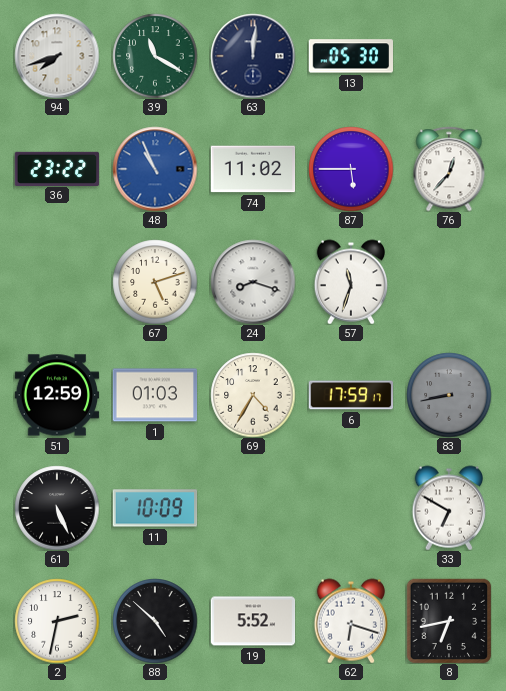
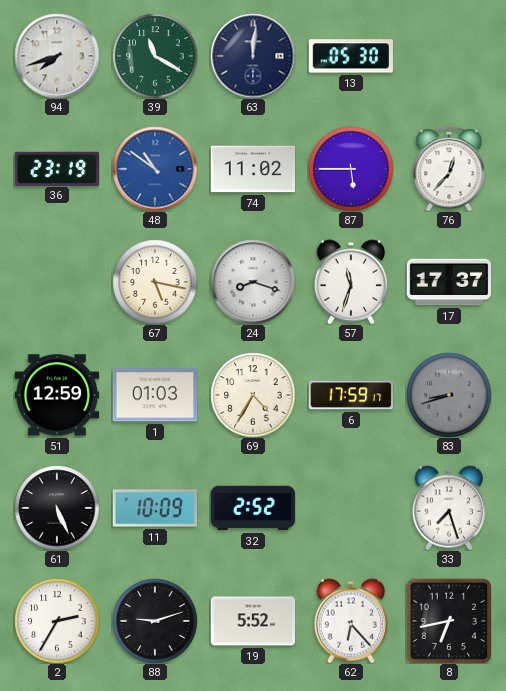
36: 23:22 -> 23:19
48: 10:56 -> 10:51
67: 5:12 -> 5:17
17: none -> 17:37
83: 8:43 -> 8:42
32: none -> 2:52
33: 6:50 -> 7:27
2: 2:32 -> 2:35
88: 4:52 -> 9:12
62: 6:18 -> 6:23
